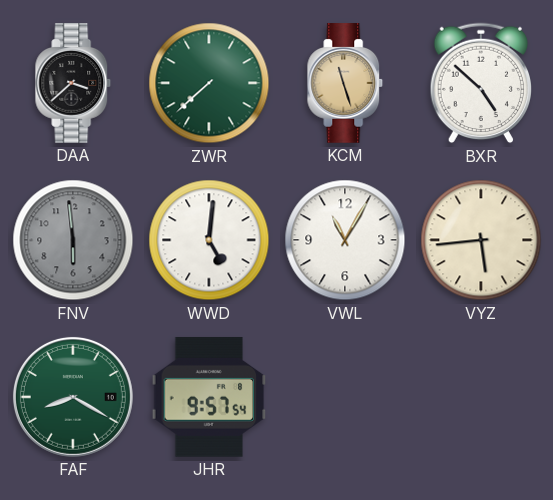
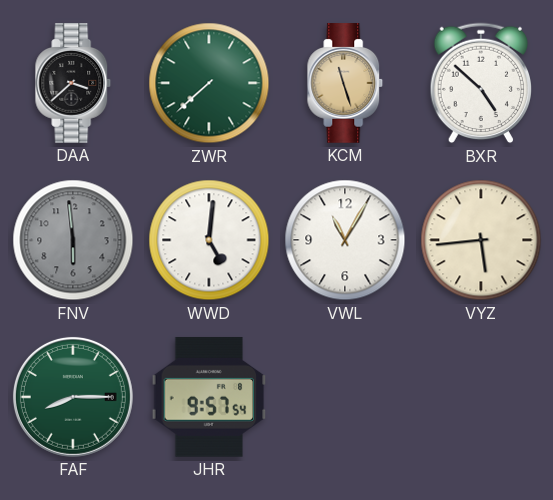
FAF: 8:20 -> 8:15
